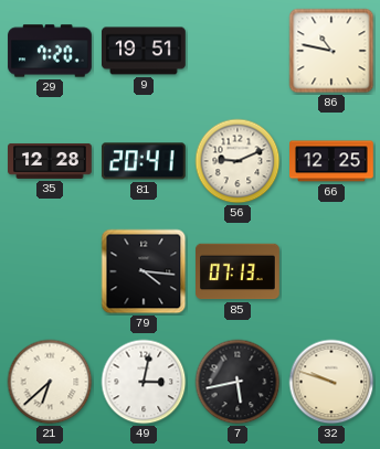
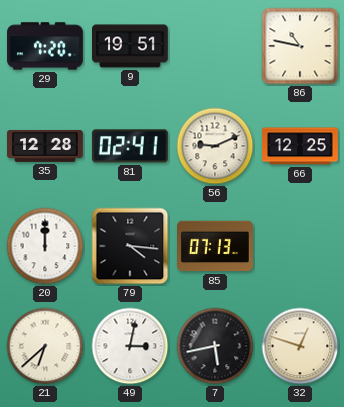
81: 20:41 -> 02:41
20: none -> 12:00
32: 9:48 -> 12:48
